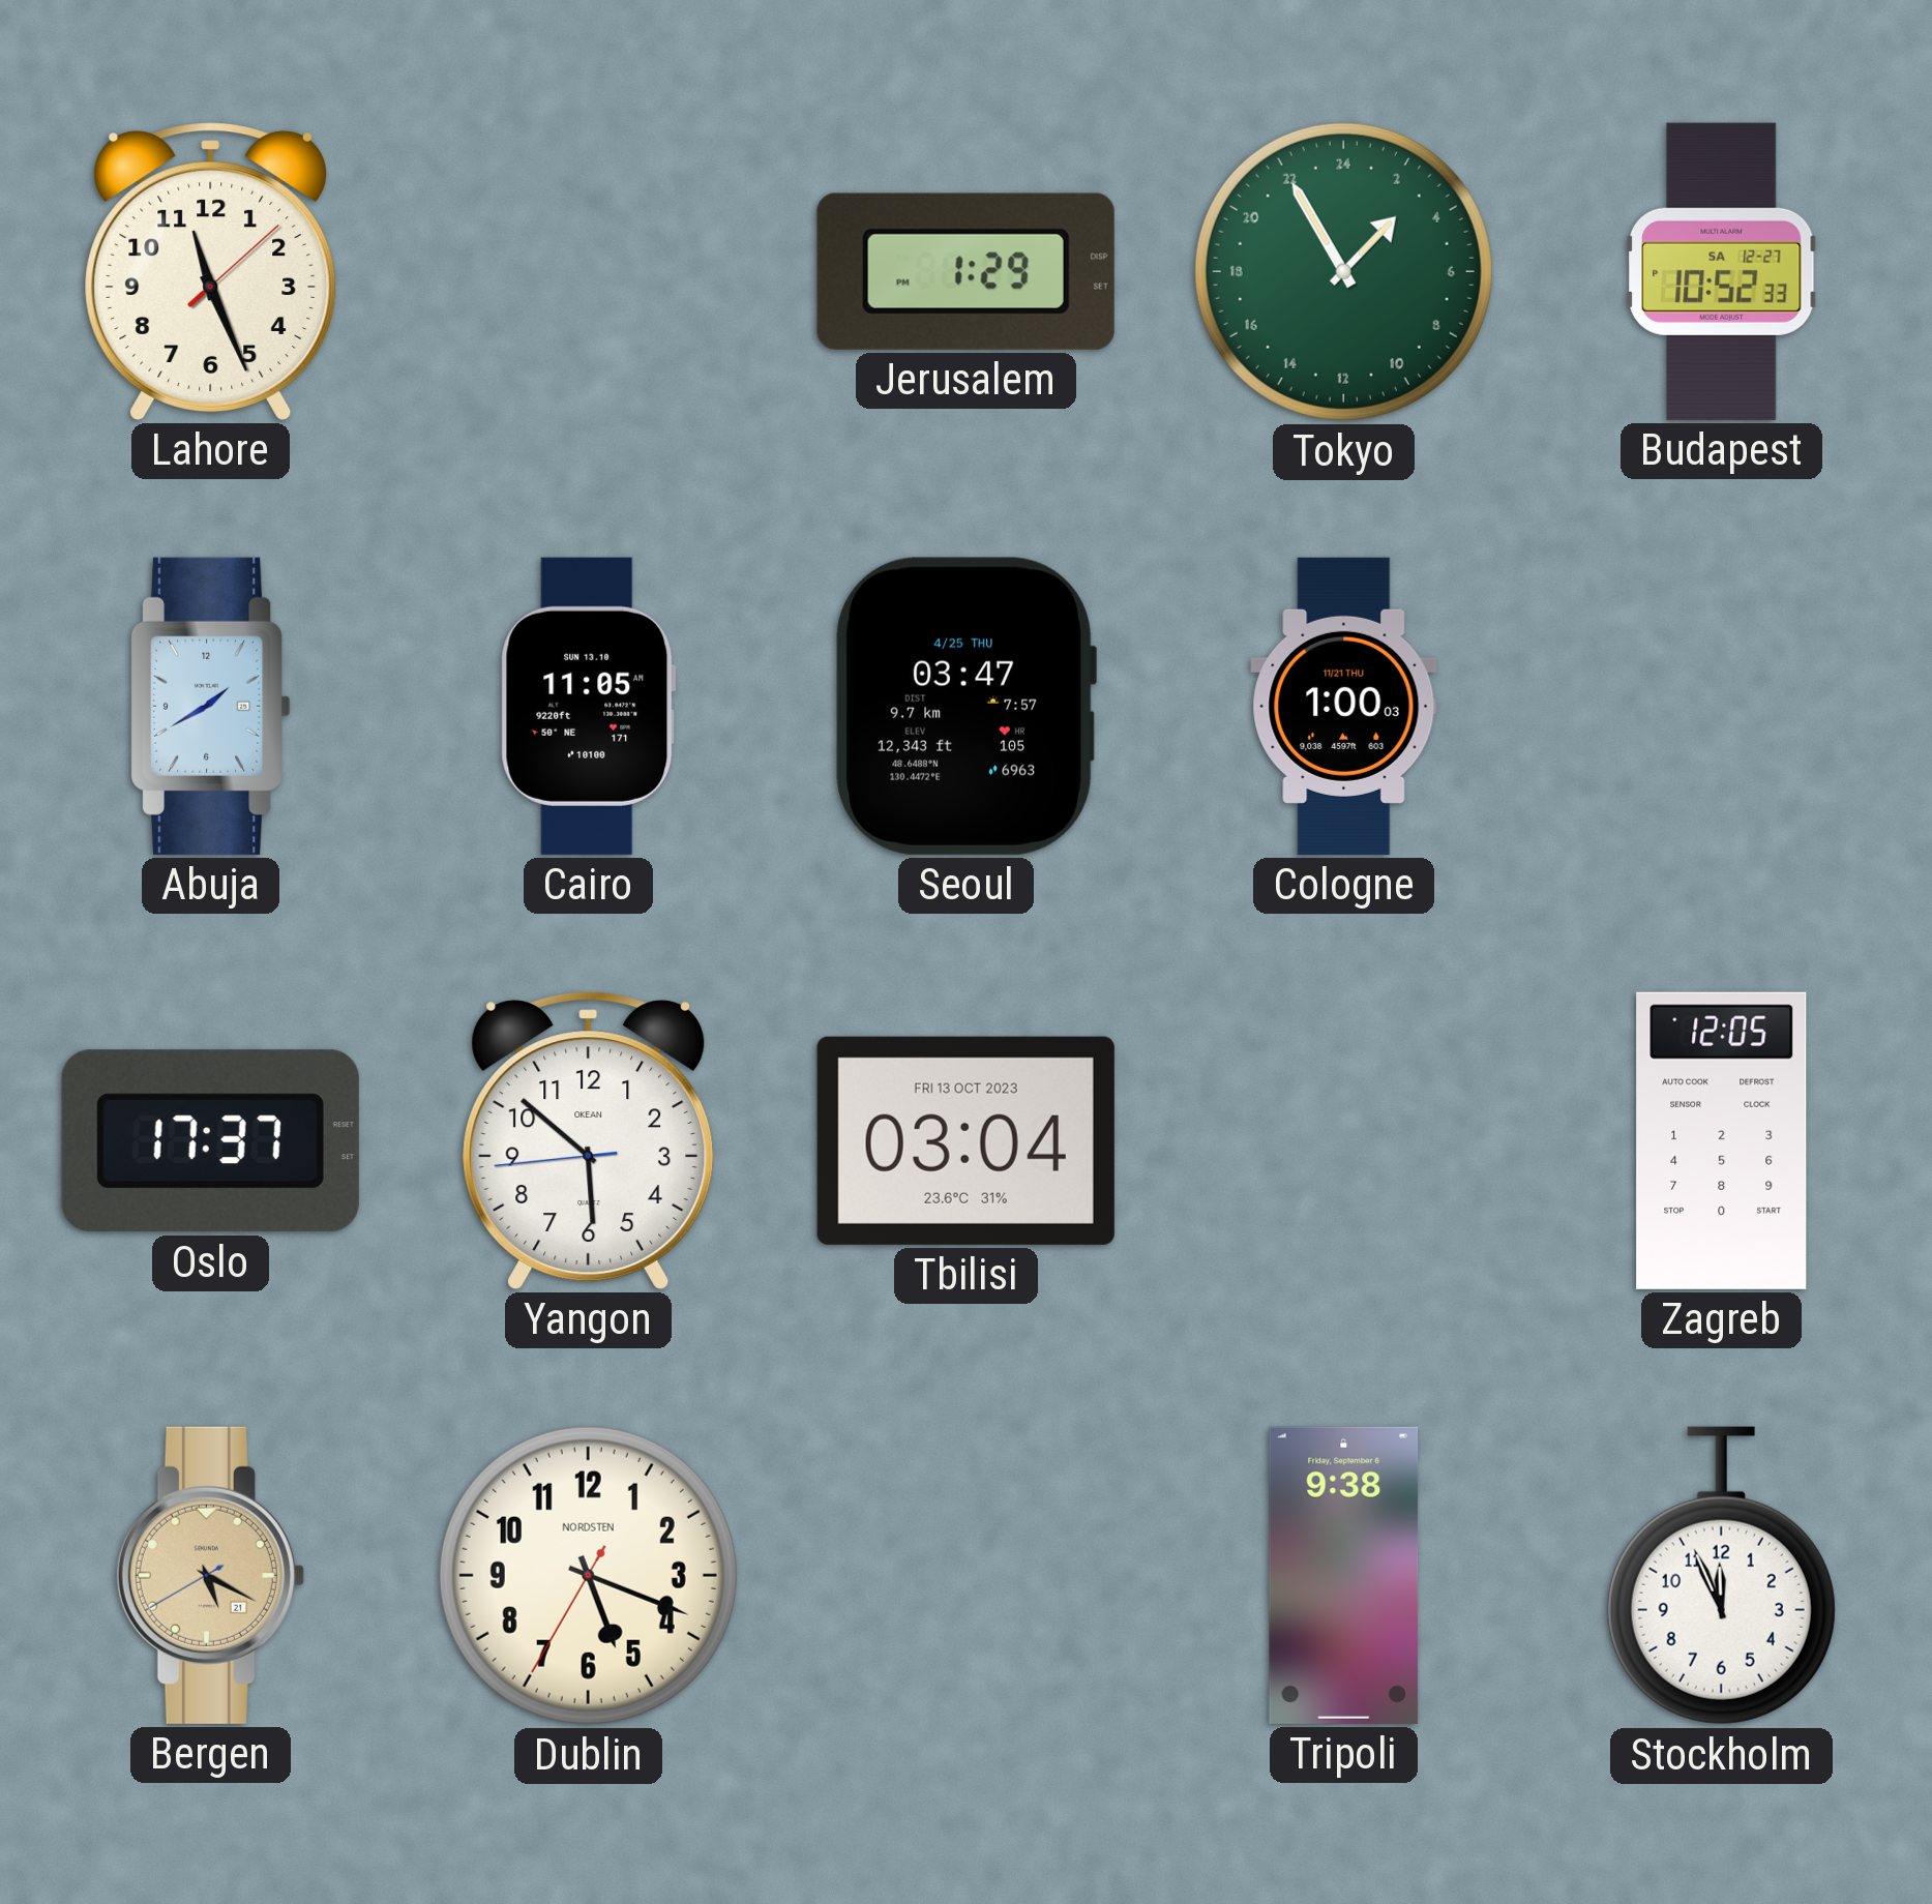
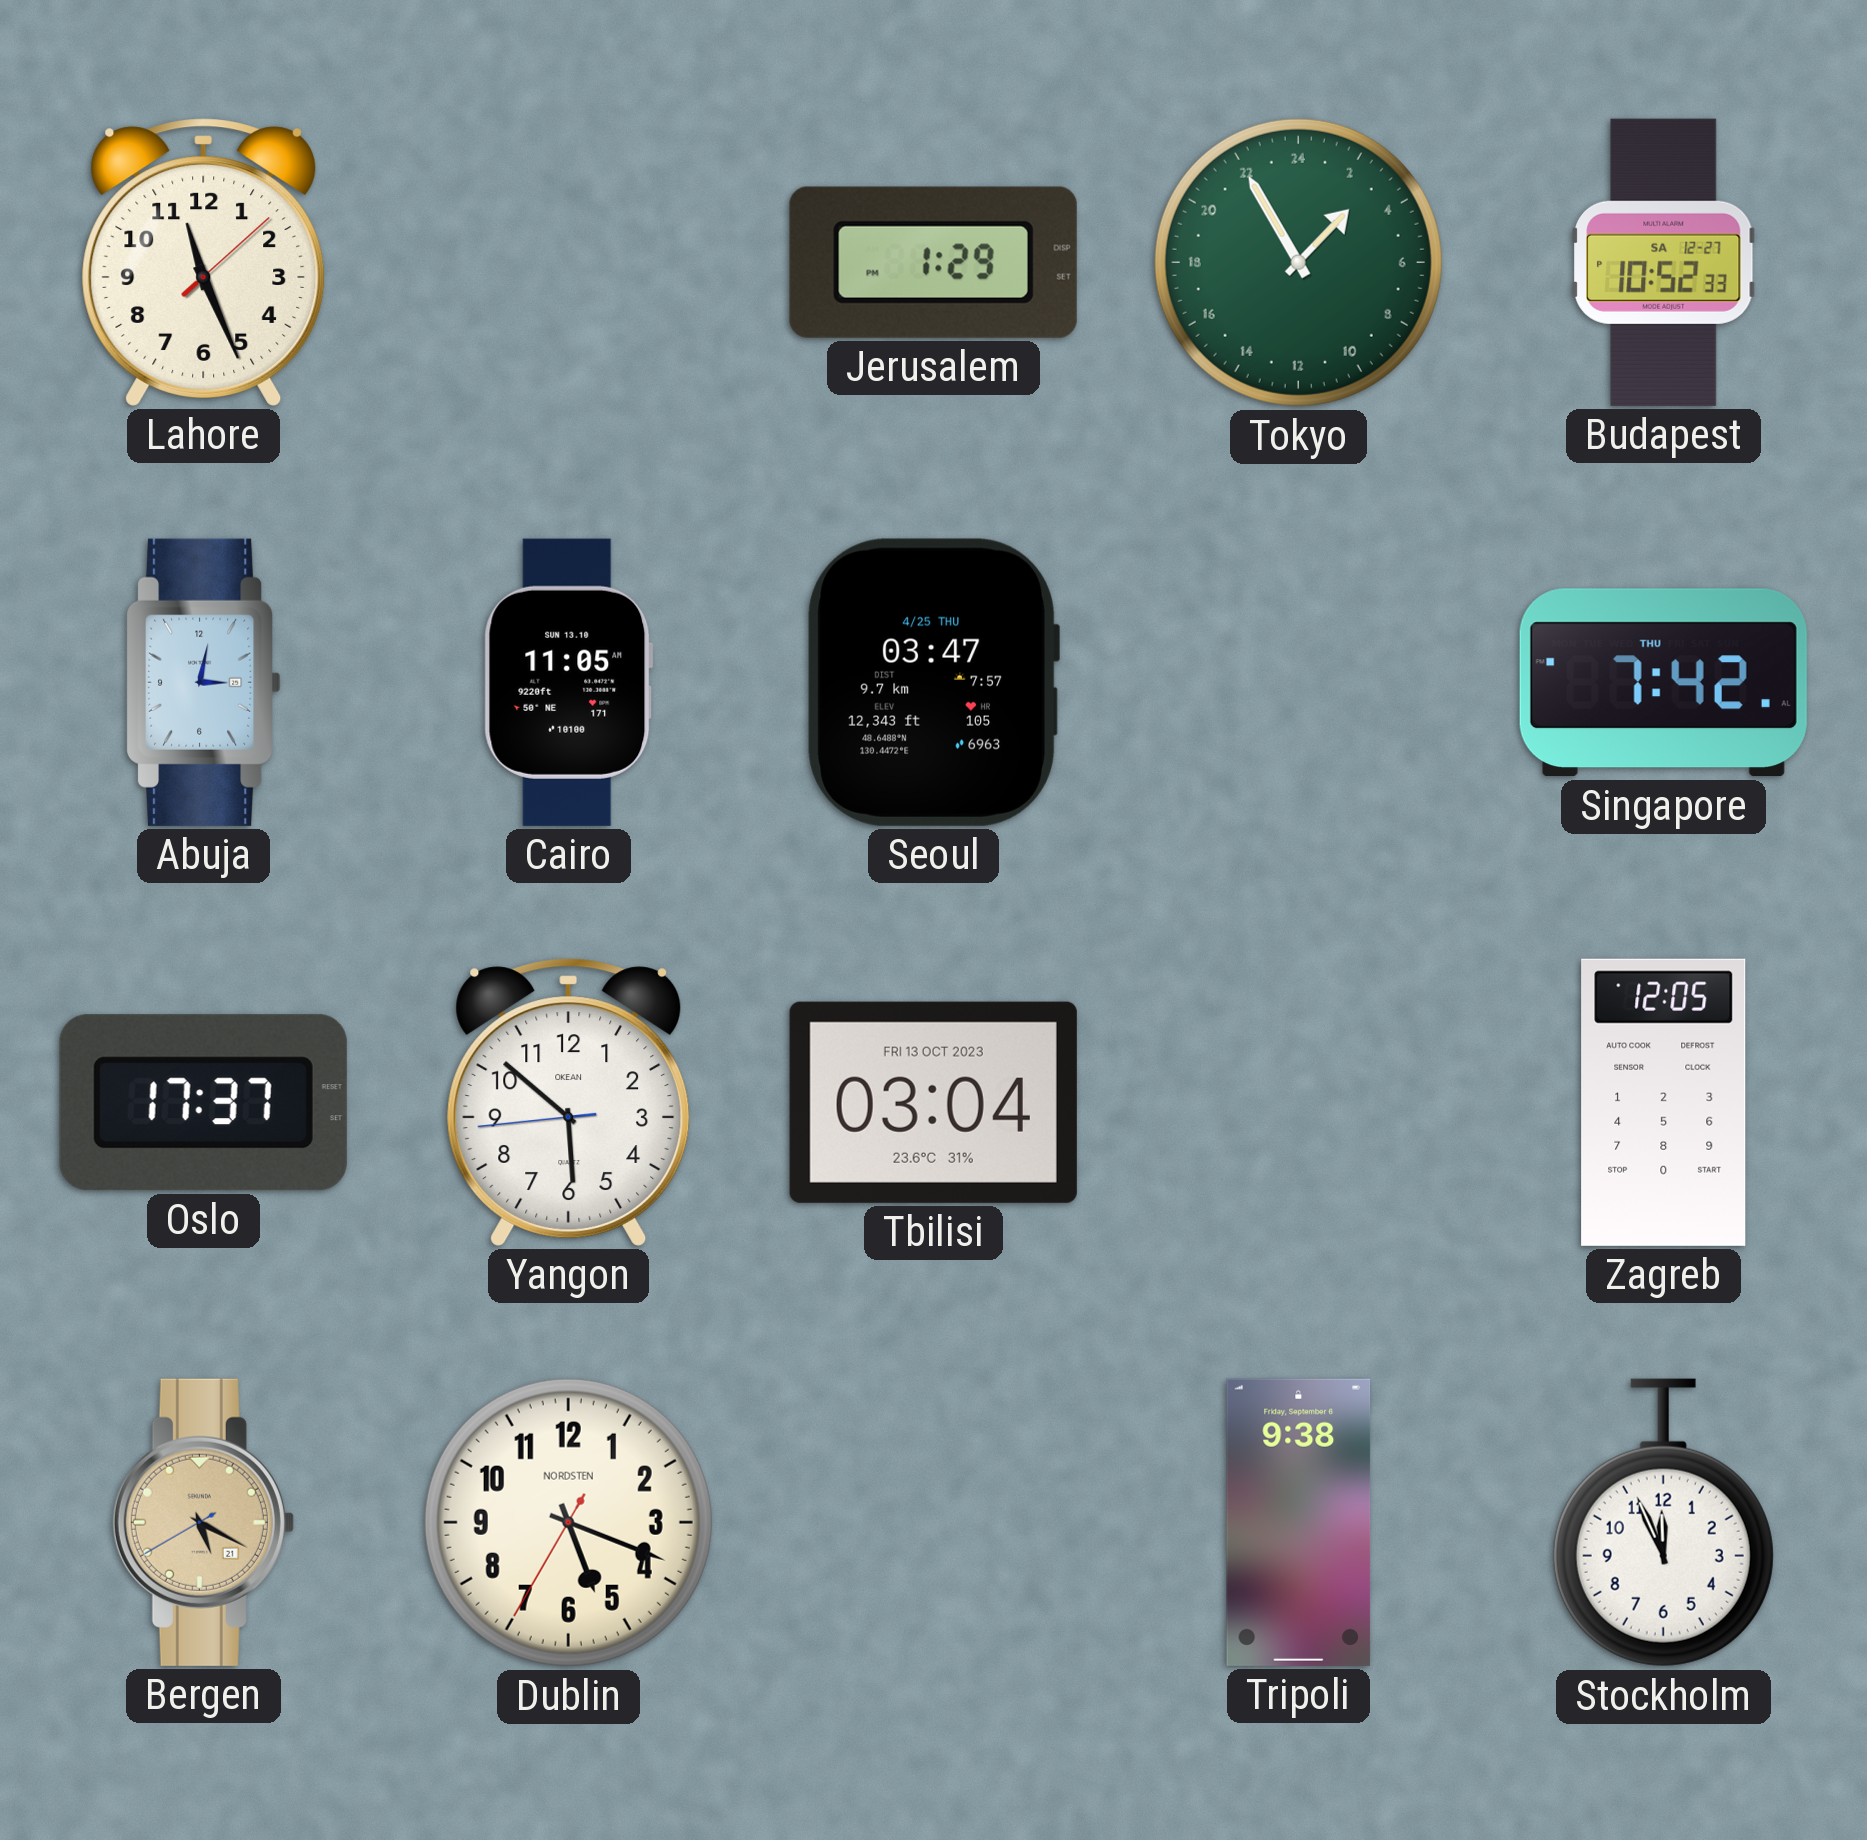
Abuja: 1:40 -> 3:02
Cologne: 1:00 -> none
Singapore: none -> 7:42
